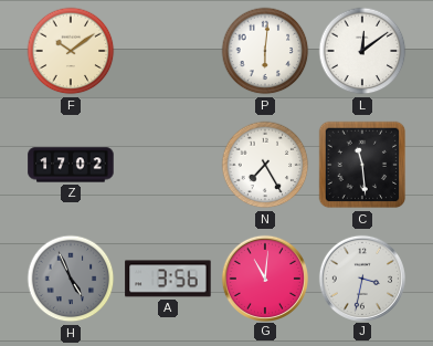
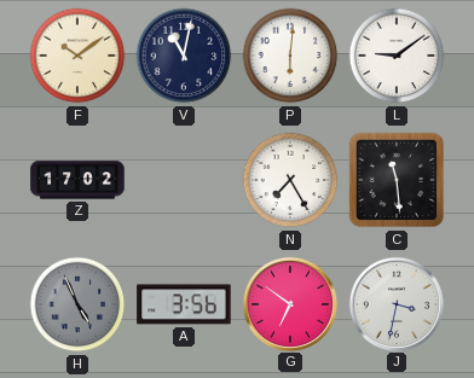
V: none -> 11:02
L: 12:09 -> 9:09
G: 11:01 -> 6:51
